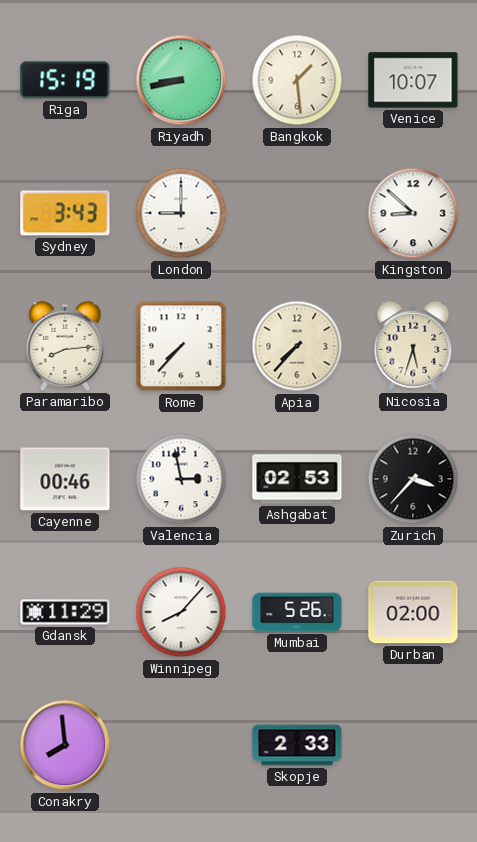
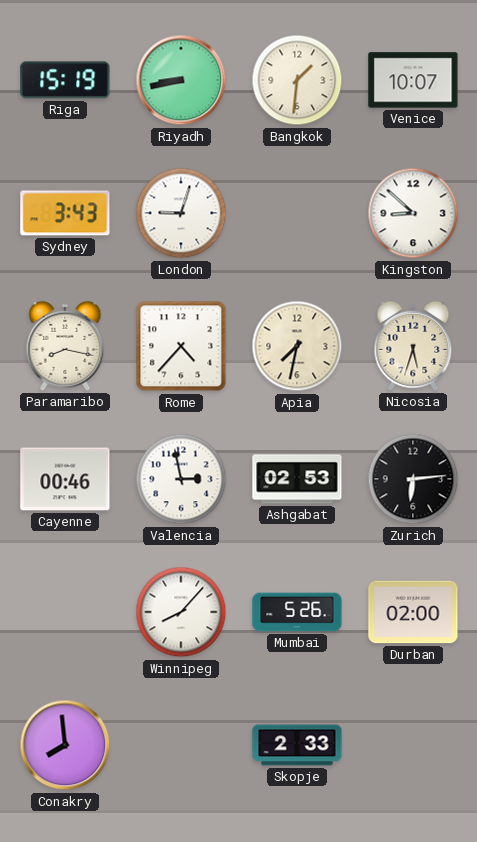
Bangkok: 1:29 -> 1:31
London: 9:00 -> 9:03
Paramaribo: 8:14 -> 8:17
Rome: 7:37 -> 4:37
Apia: 7:37 -> 7:32
Zurich: 3:37 -> 6:14
Gdansk: 11:29 -> none
